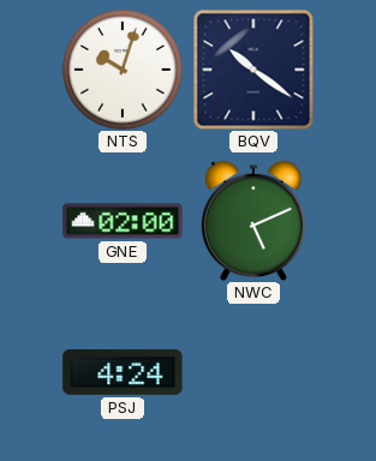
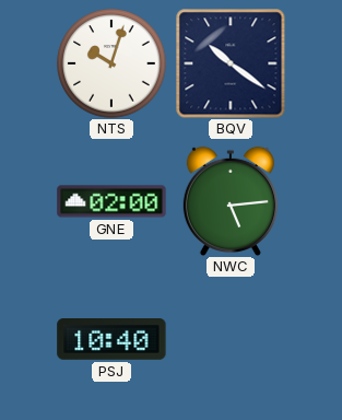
NWC: 5:11 -> 5:14
PSJ: 4:24 -> 10:40
